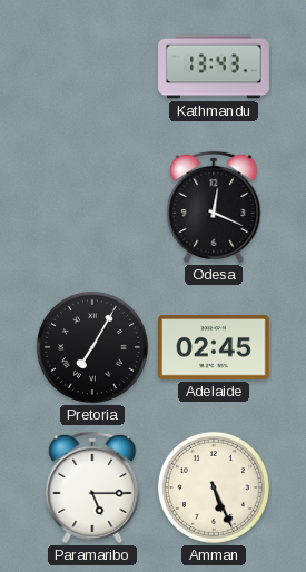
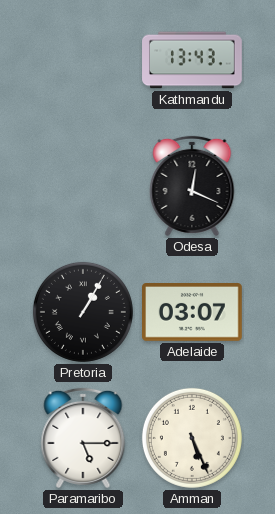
Pretoria: 7:05 -> 1:05
Adelaide: 02:45 -> 03:07
